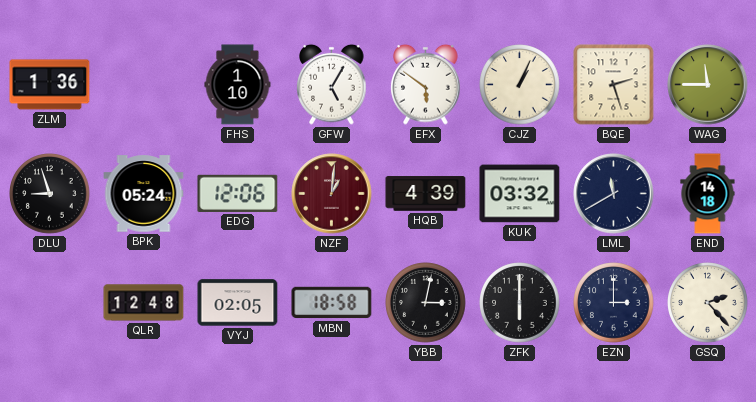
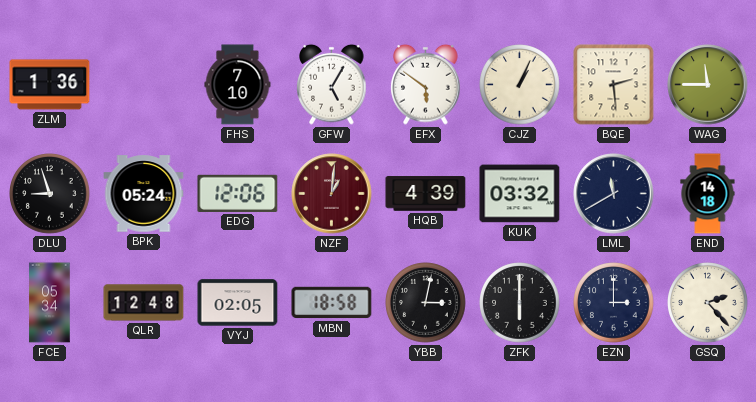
FHS: 1:10 -> 7:10
BQE: 2:27 -> 2:29
FCE: none -> 05:34
